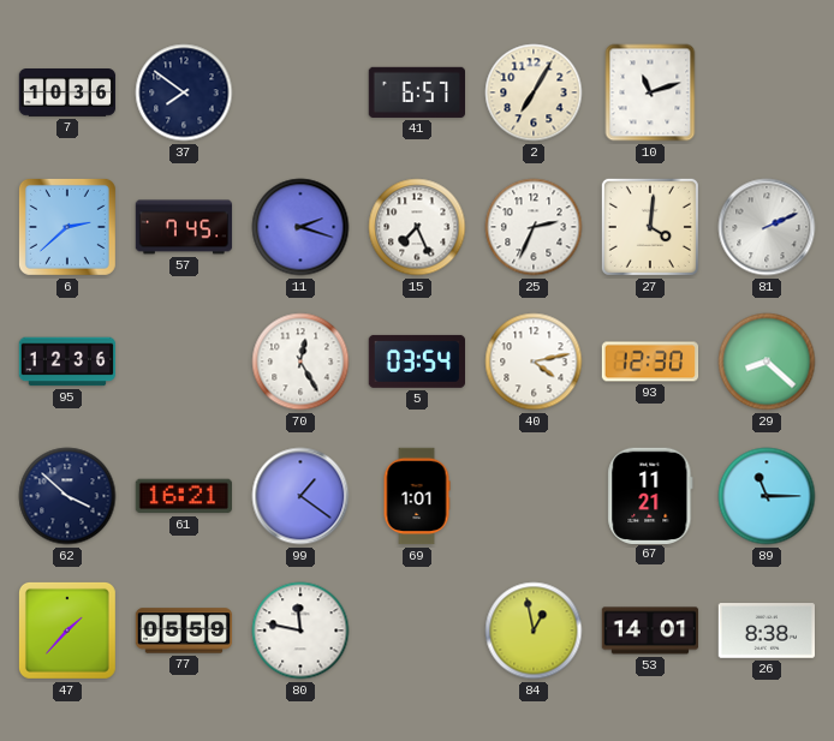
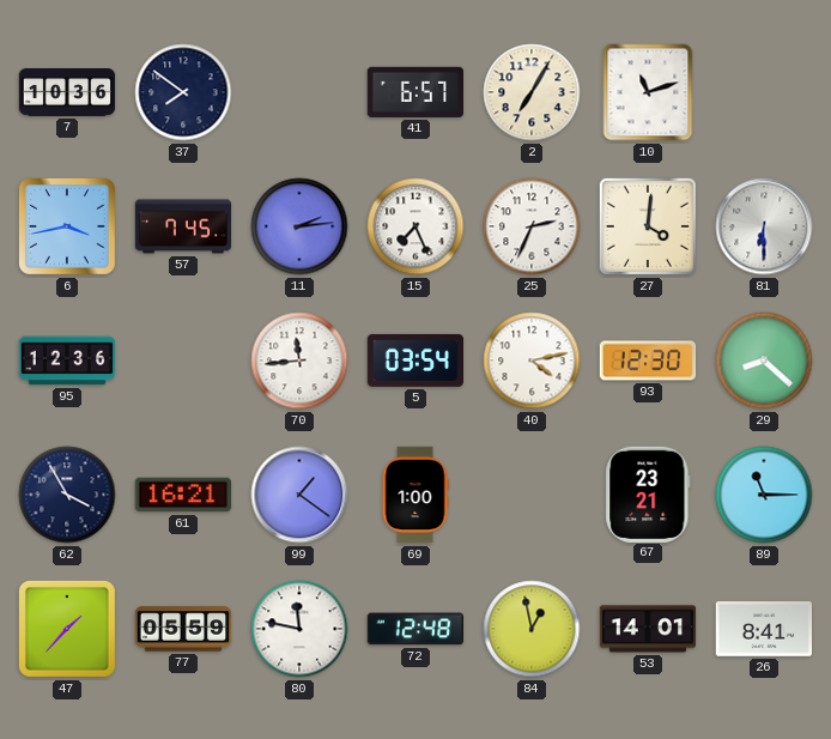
6: 2:38 -> 3:43
11: 2:18 -> 2:14
81: 2:11 -> 6:30
70: 12:25 -> 11:44
62: 3:52 -> 3:55
69: 1:01 -> 1:00
67: 11:21 -> 23:21
72: none -> 12:48
26: 8:38 -> 8:41
